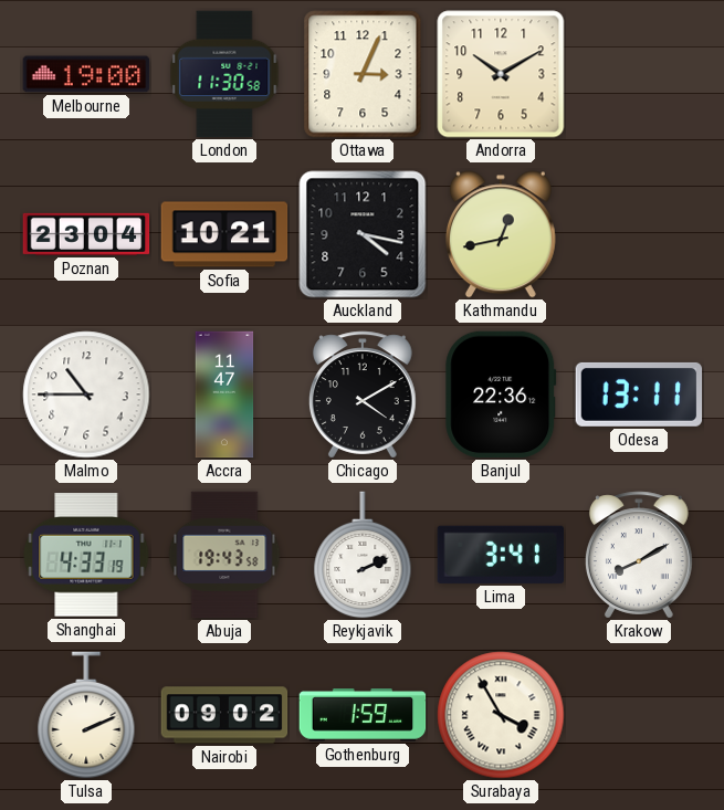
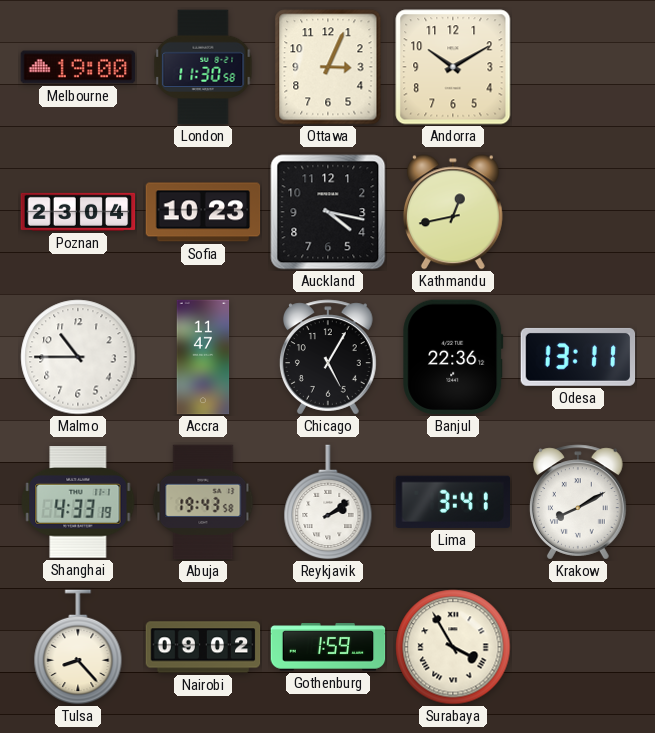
Sofia: 10:21 -> 10:23
Chicago: 4:10 -> 5:05
Reykjavik: 2:11 -> 2:09
Tulsa: 2:11 -> 8:23
